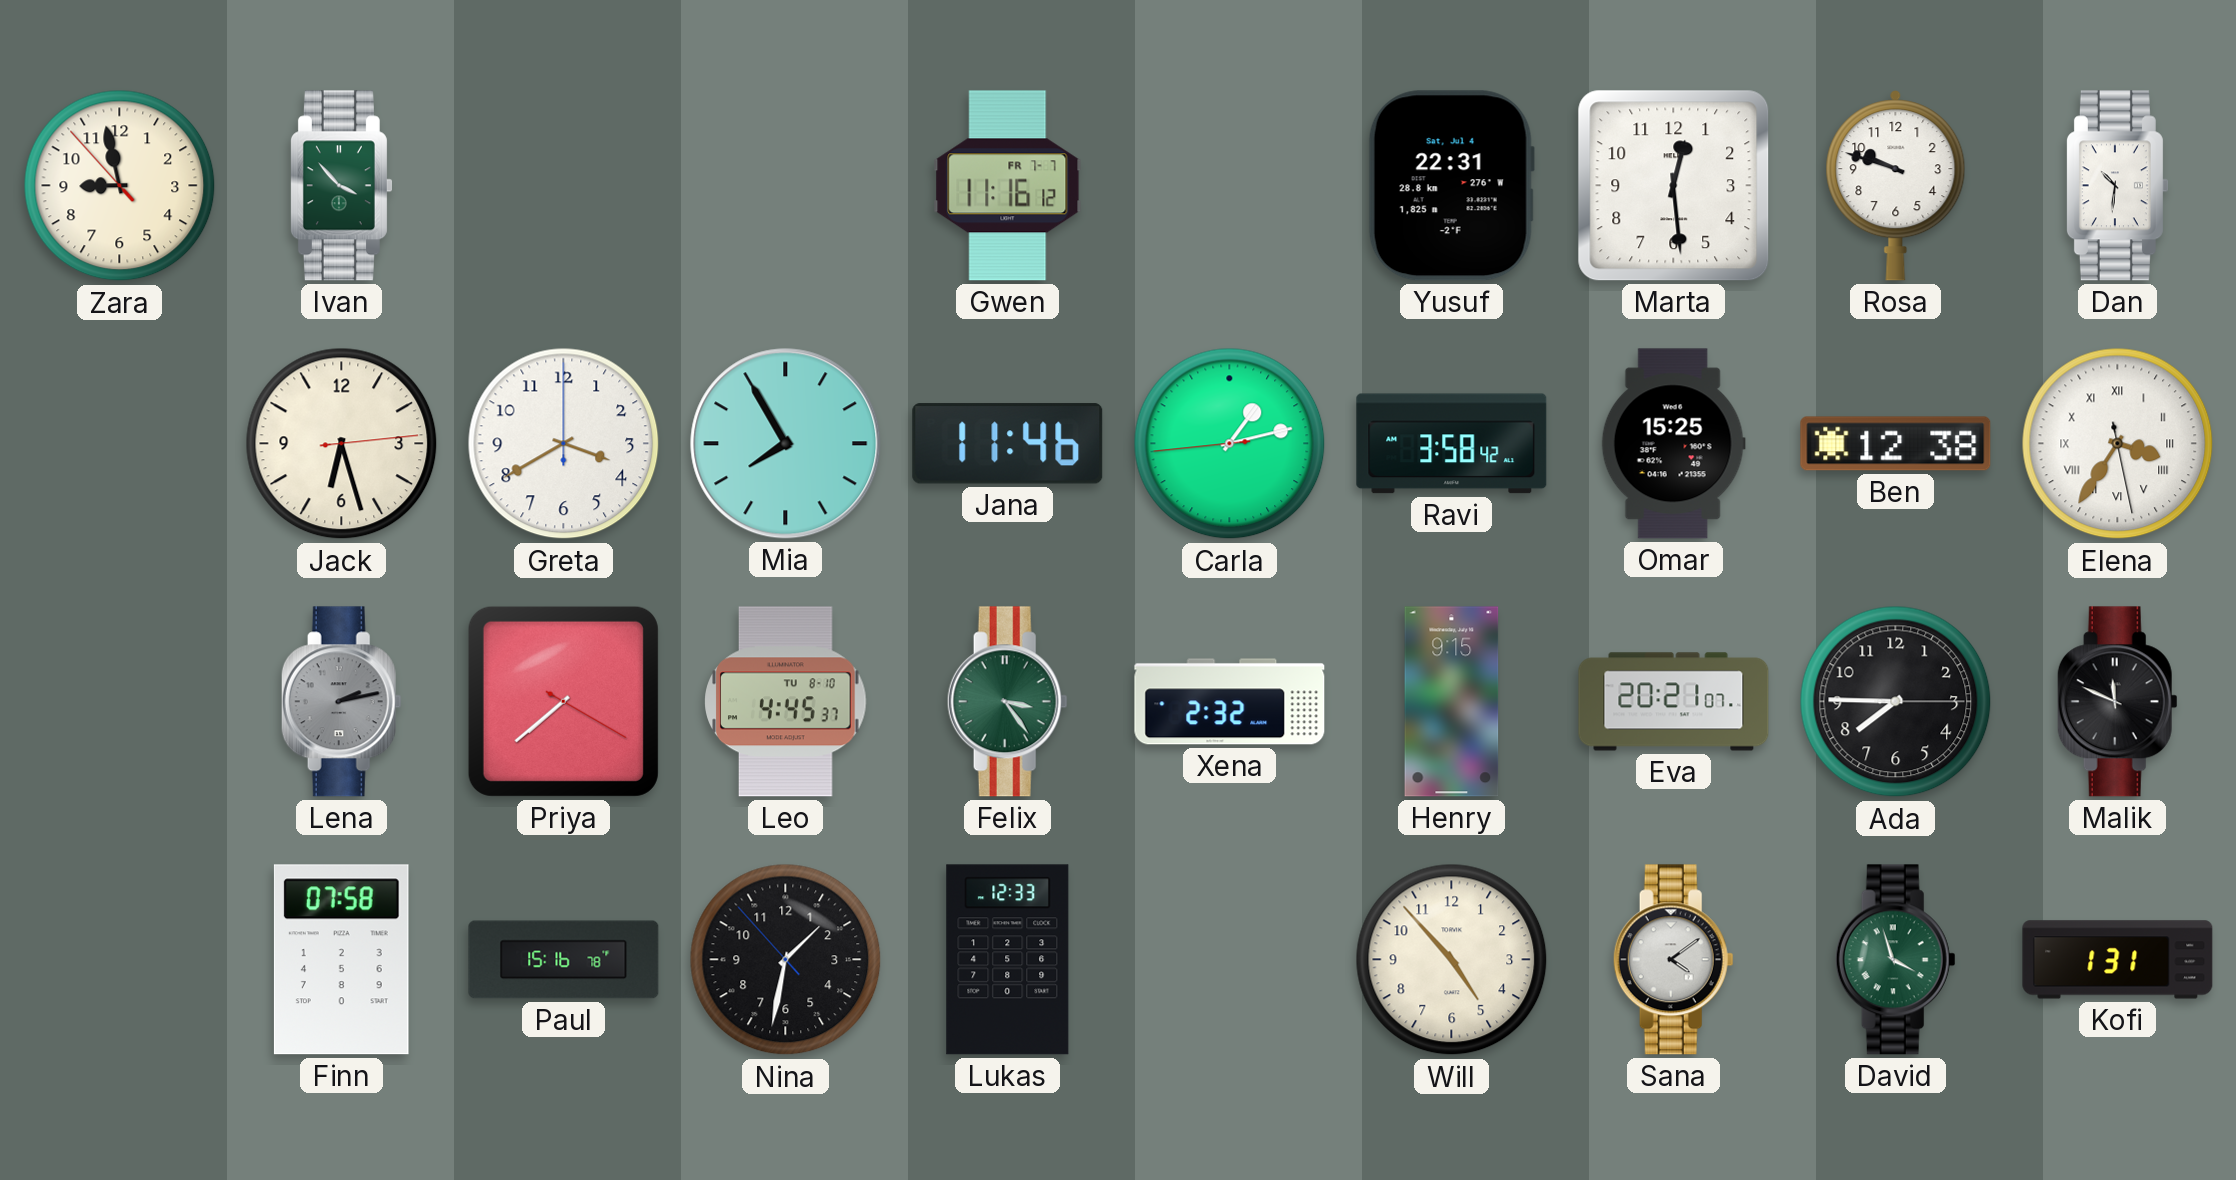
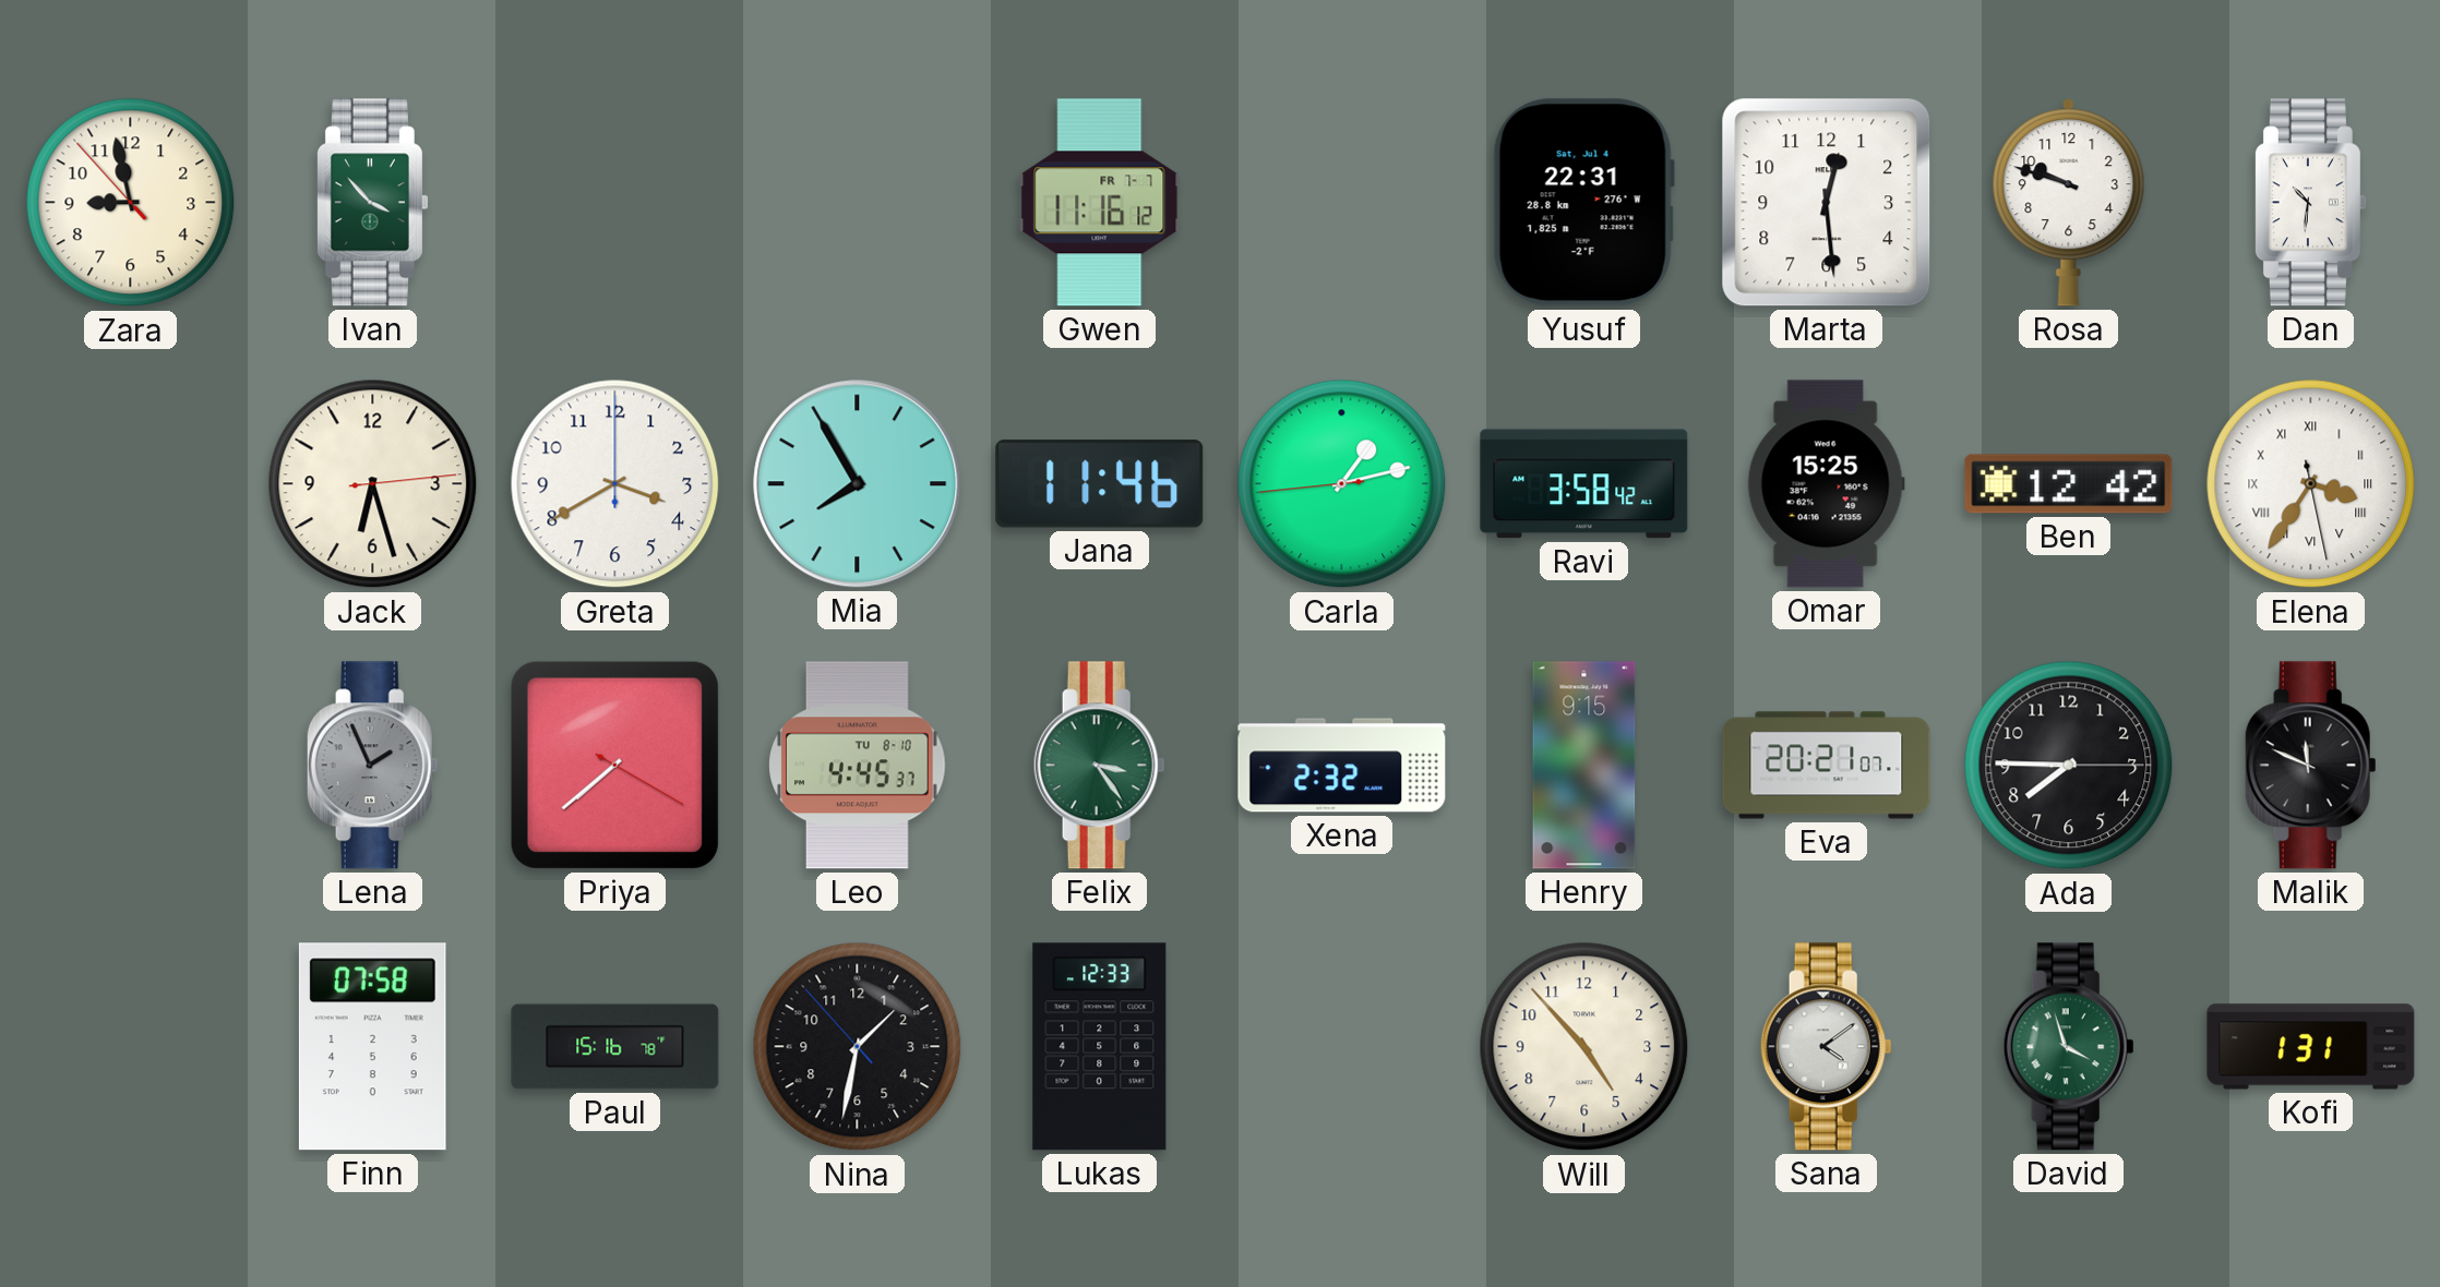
Ben: 12:38 -> 12:42
Lena: 2:13 -> 1:56
